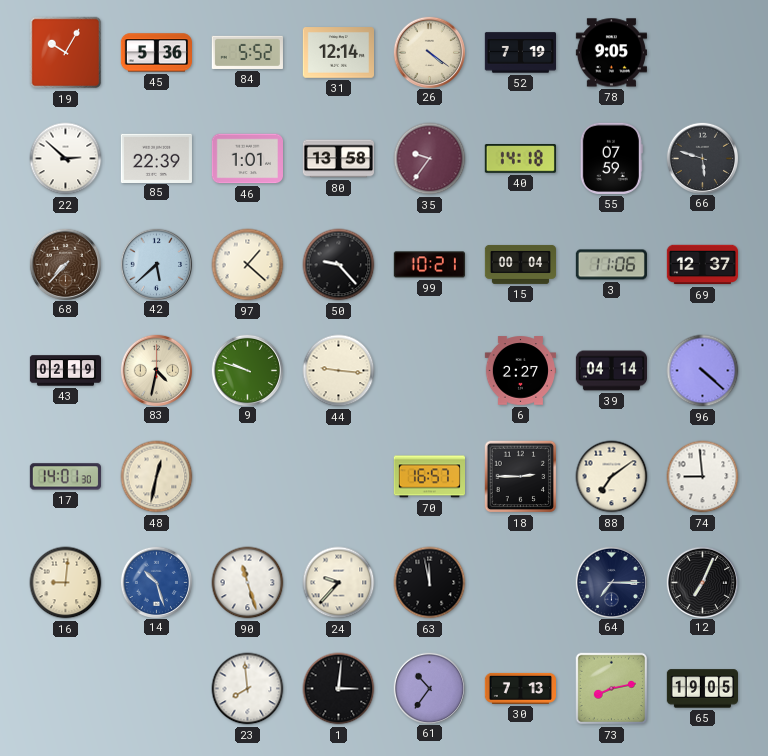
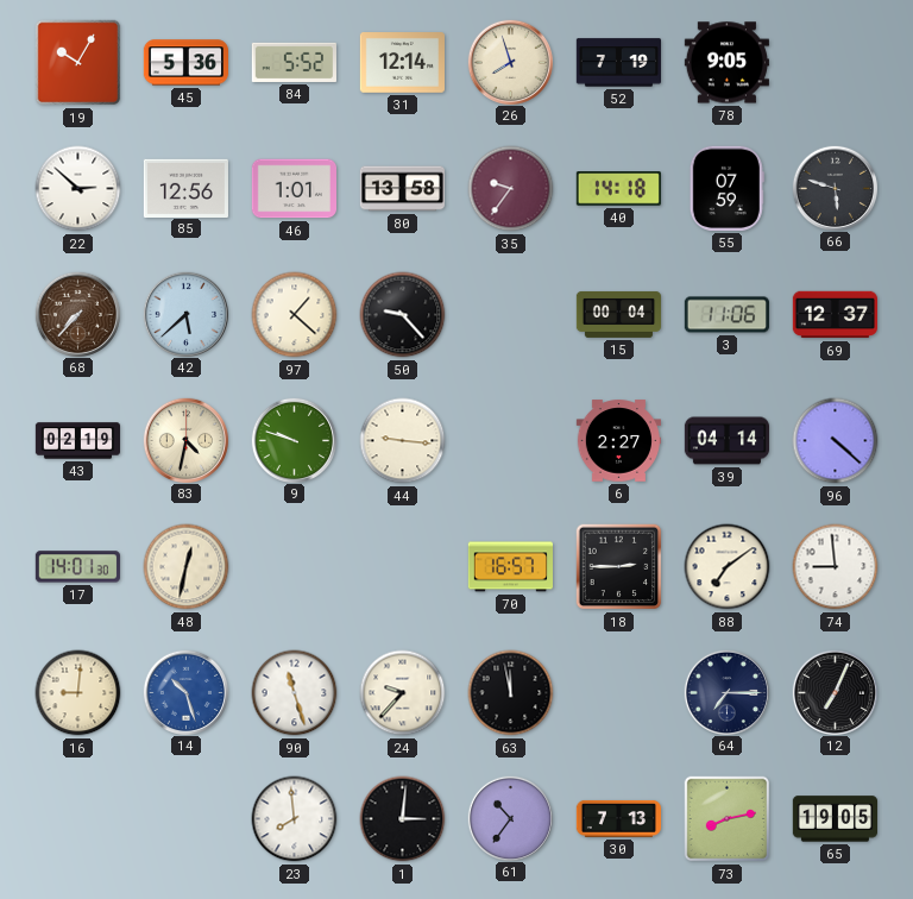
26: 4:21 -> 7:57
85: 22:39 -> 12:56
99: 10:21 -> none
